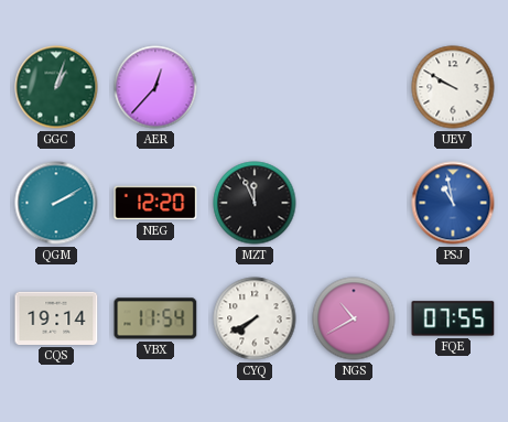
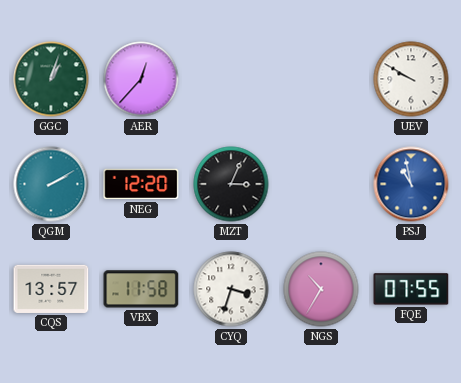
MZT: 11:56 -> 3:04
CQS: 19:14 -> 13:57
VBX: 11:54 -> 11:58
CYQ: 7:40 -> 3:33
NGS: 10:40 -> 10:35
